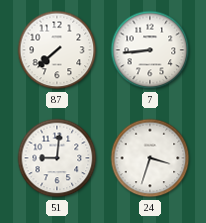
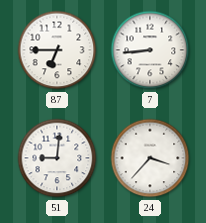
87: 7:38 -> 6:45
24: 3:33 -> 3:37
